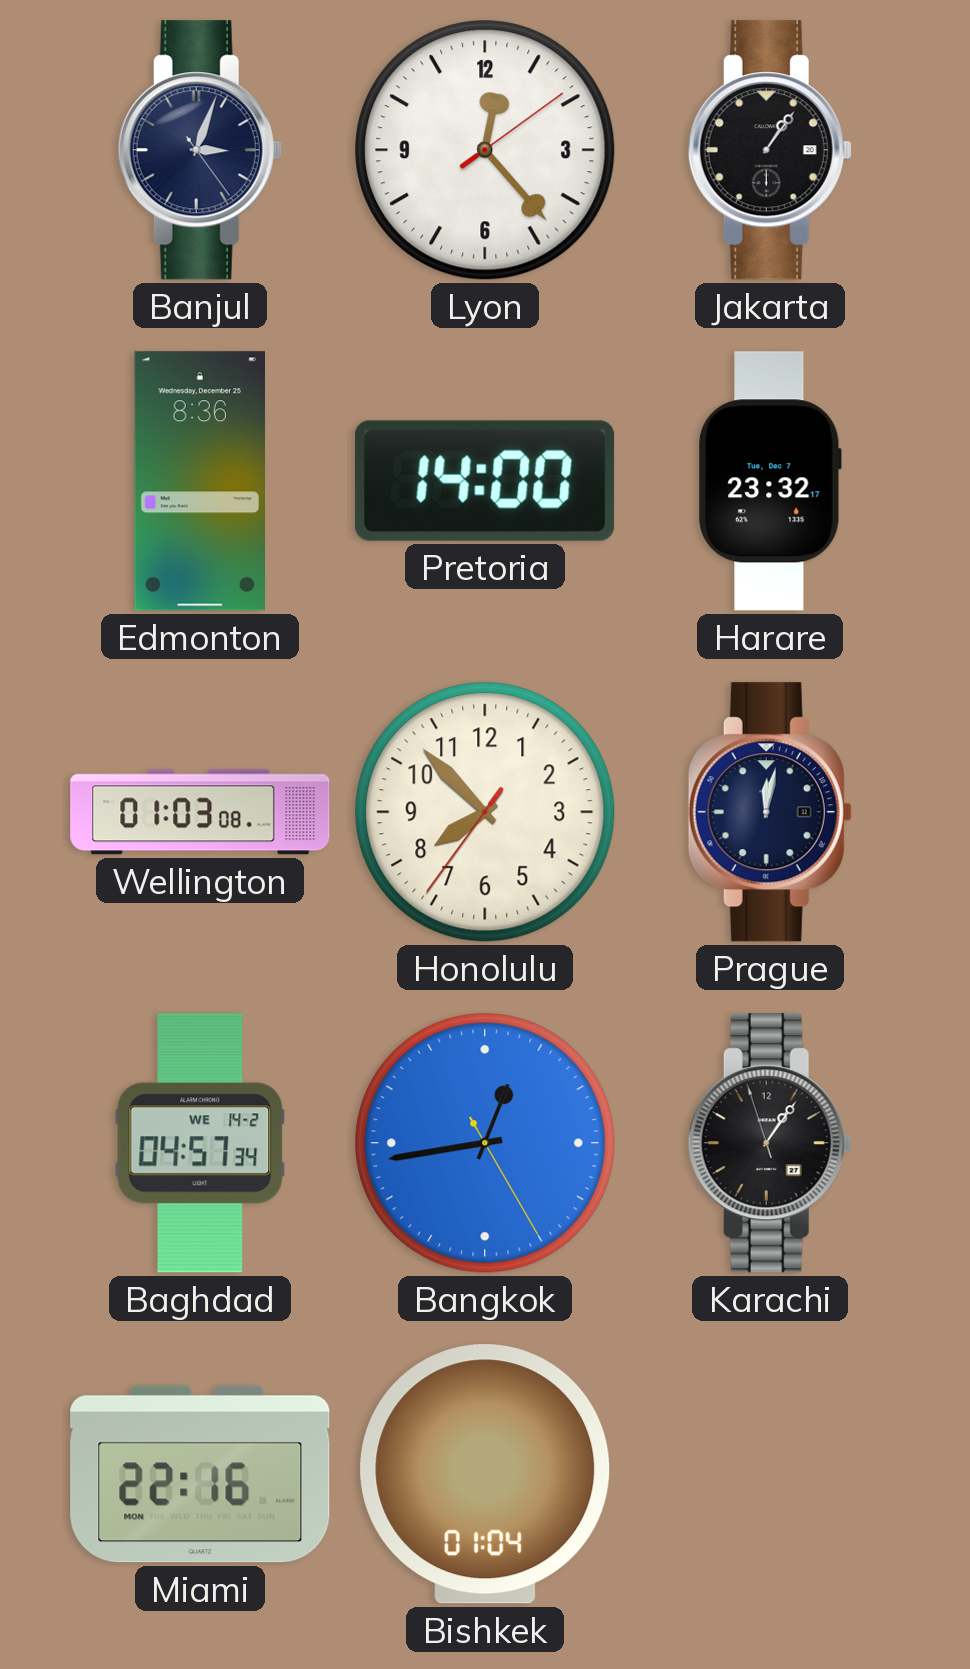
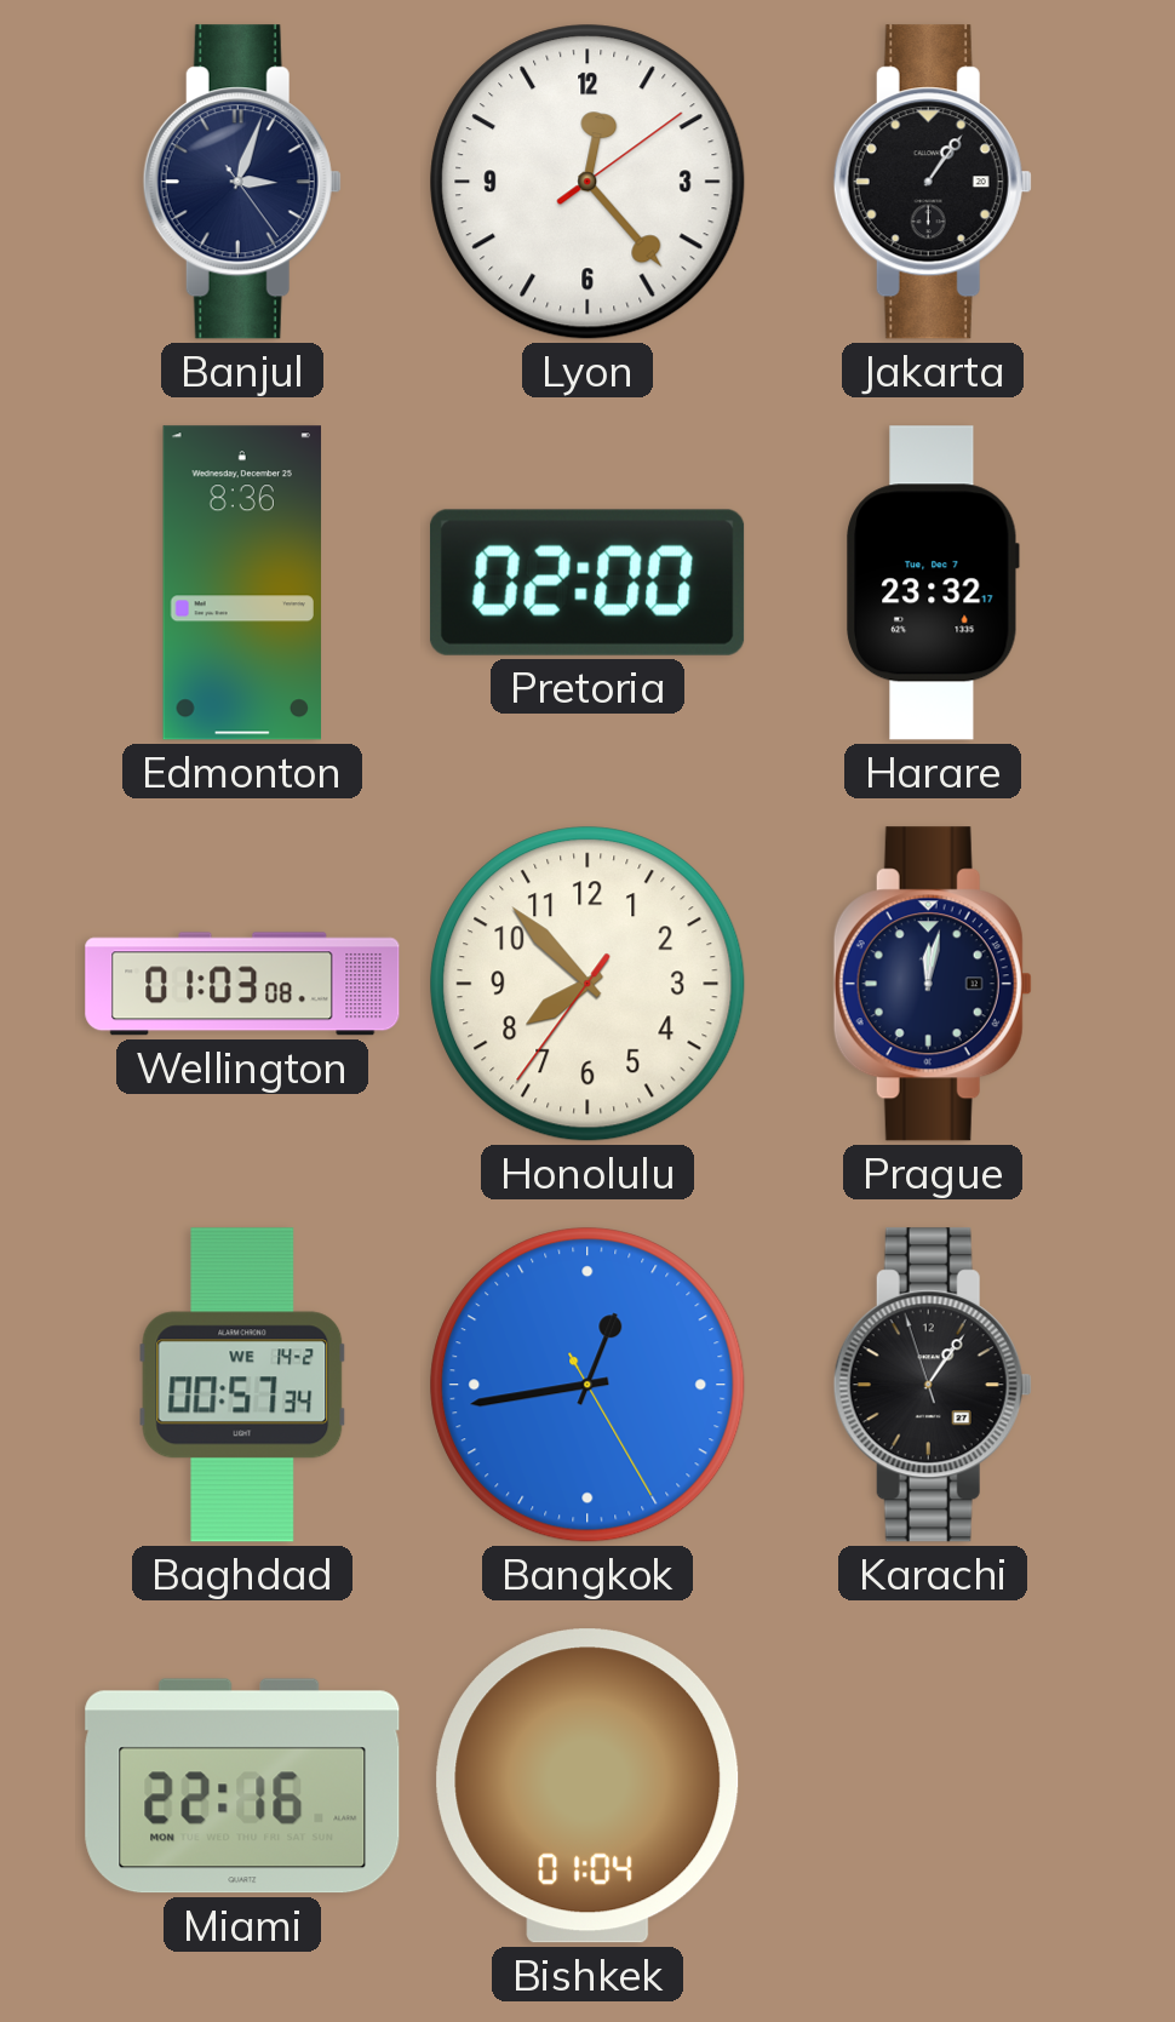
Pretoria: 14:00 -> 02:00
Baghdad: 04:57 -> 00:57
